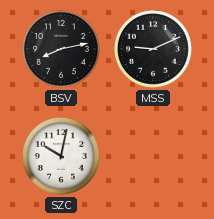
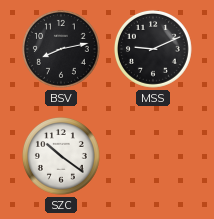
SZC: 10:02 -> 10:21
